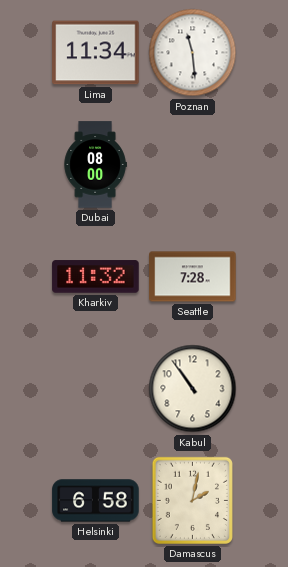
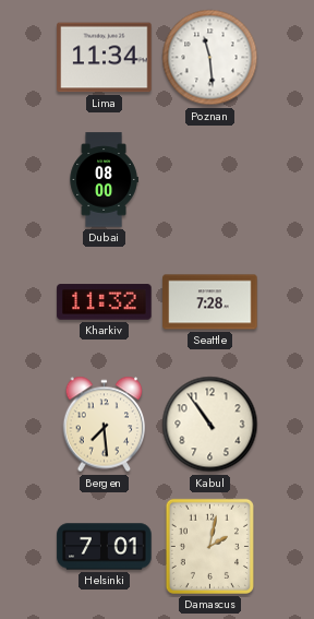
Bergen: none -> 7:29
Helsinki: 6:58 -> 7:01
